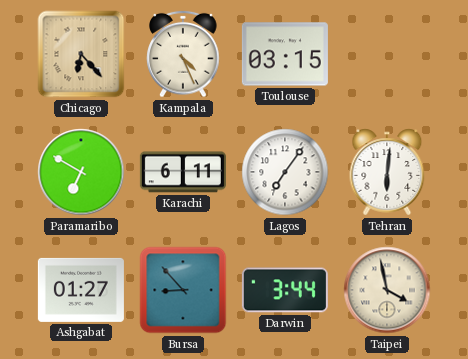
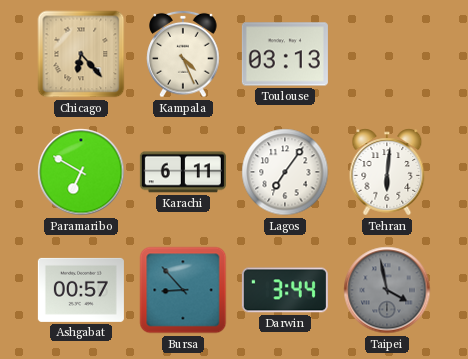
Toulouse: 03:15 -> 03:13
Ashgabat: 01:27 -> 00:57
Taipei dial: cream -> grey
